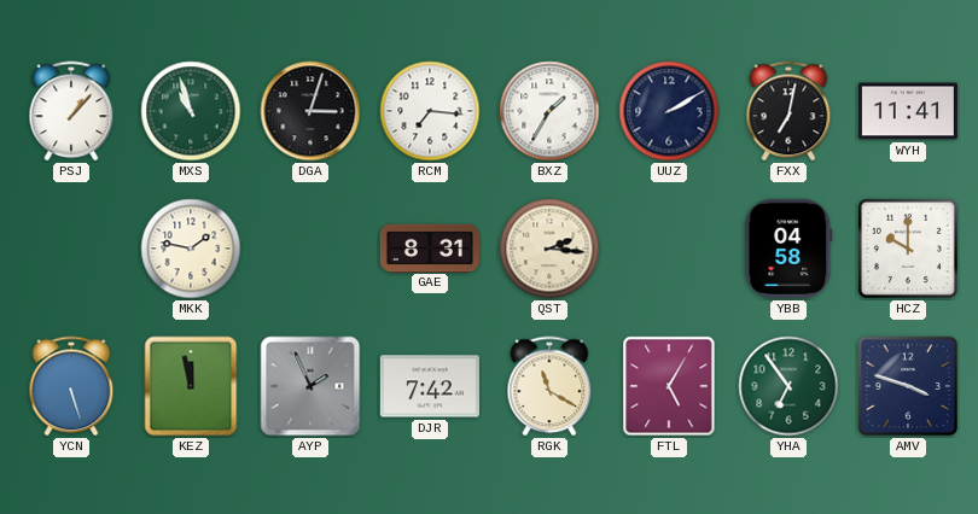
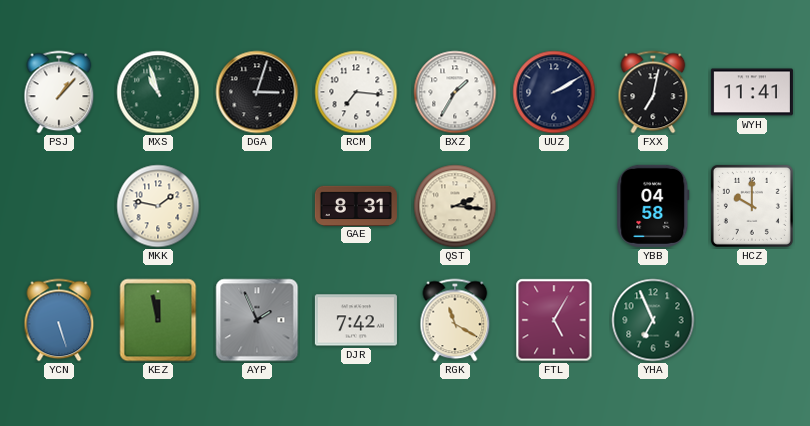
YHA: 6:54 -> 6:56
AMV: 3:48 -> none
